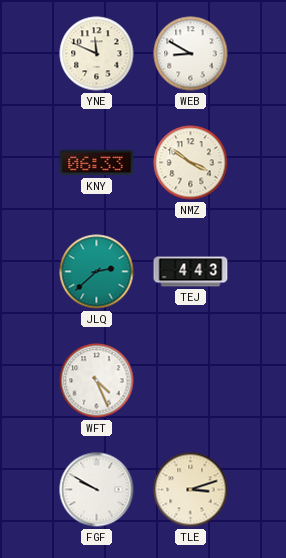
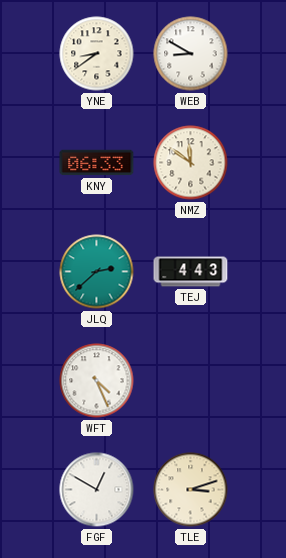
YNE: 11:49 -> 8:39
NMZ: 3:51 -> 11:51
FGF: 9:50 -> 12:50
